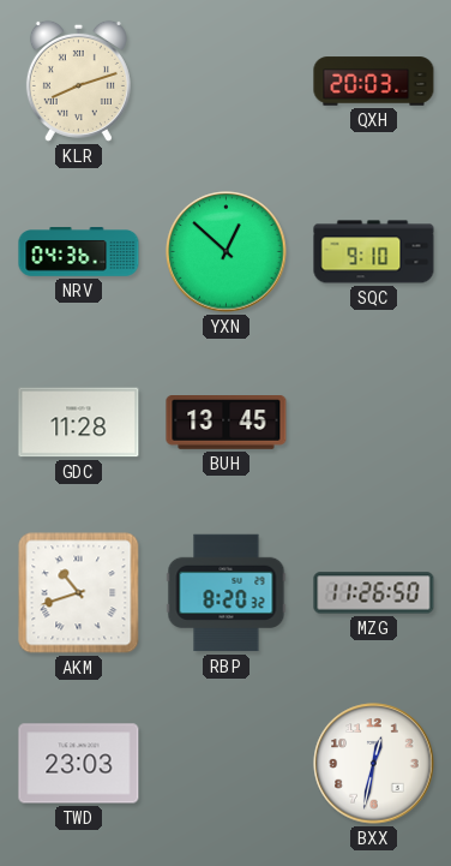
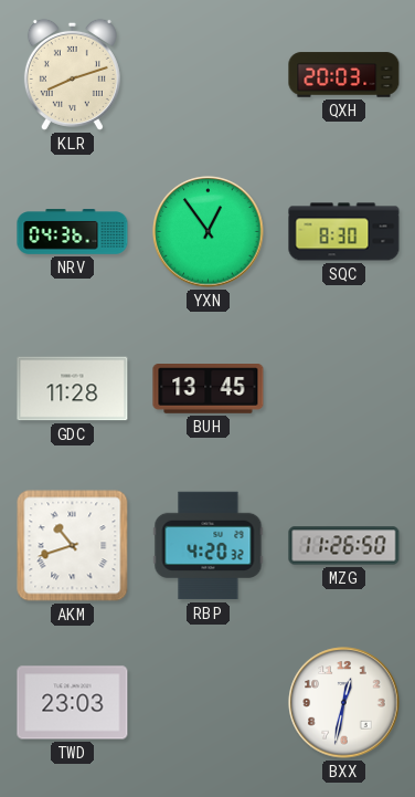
YXN: 12:52 -> 12:54
SQC: 9:10 -> 8:30
RBP: 8:20 -> 4:20
